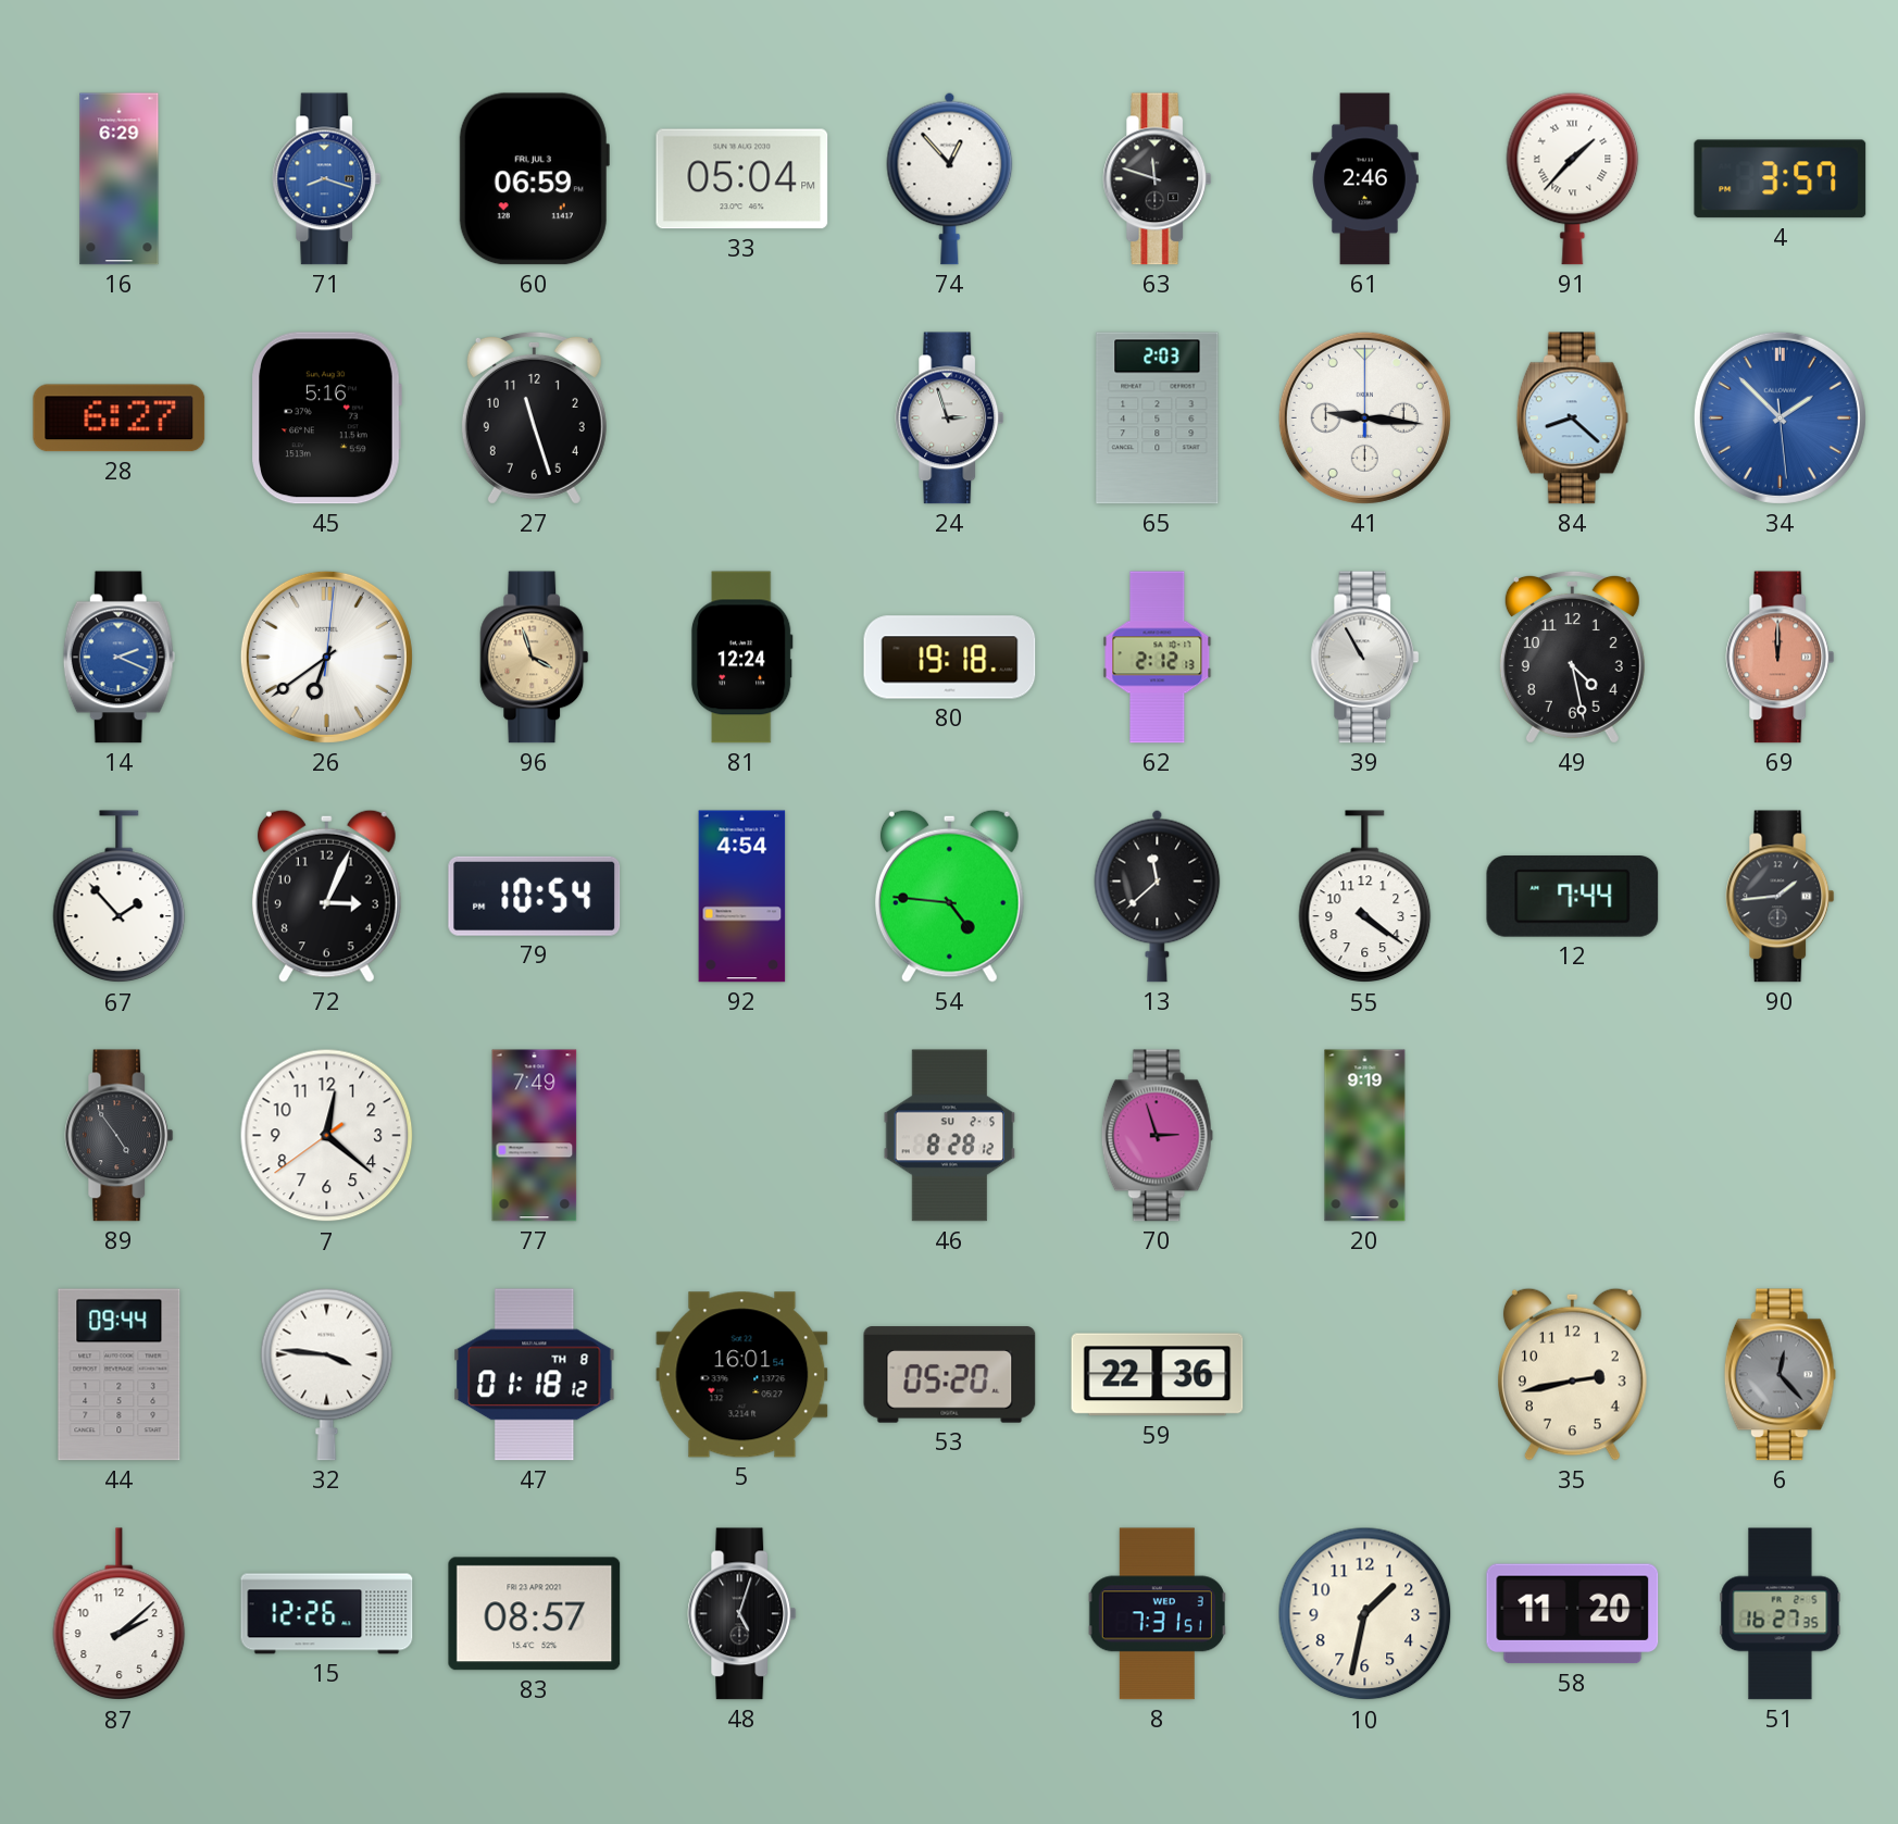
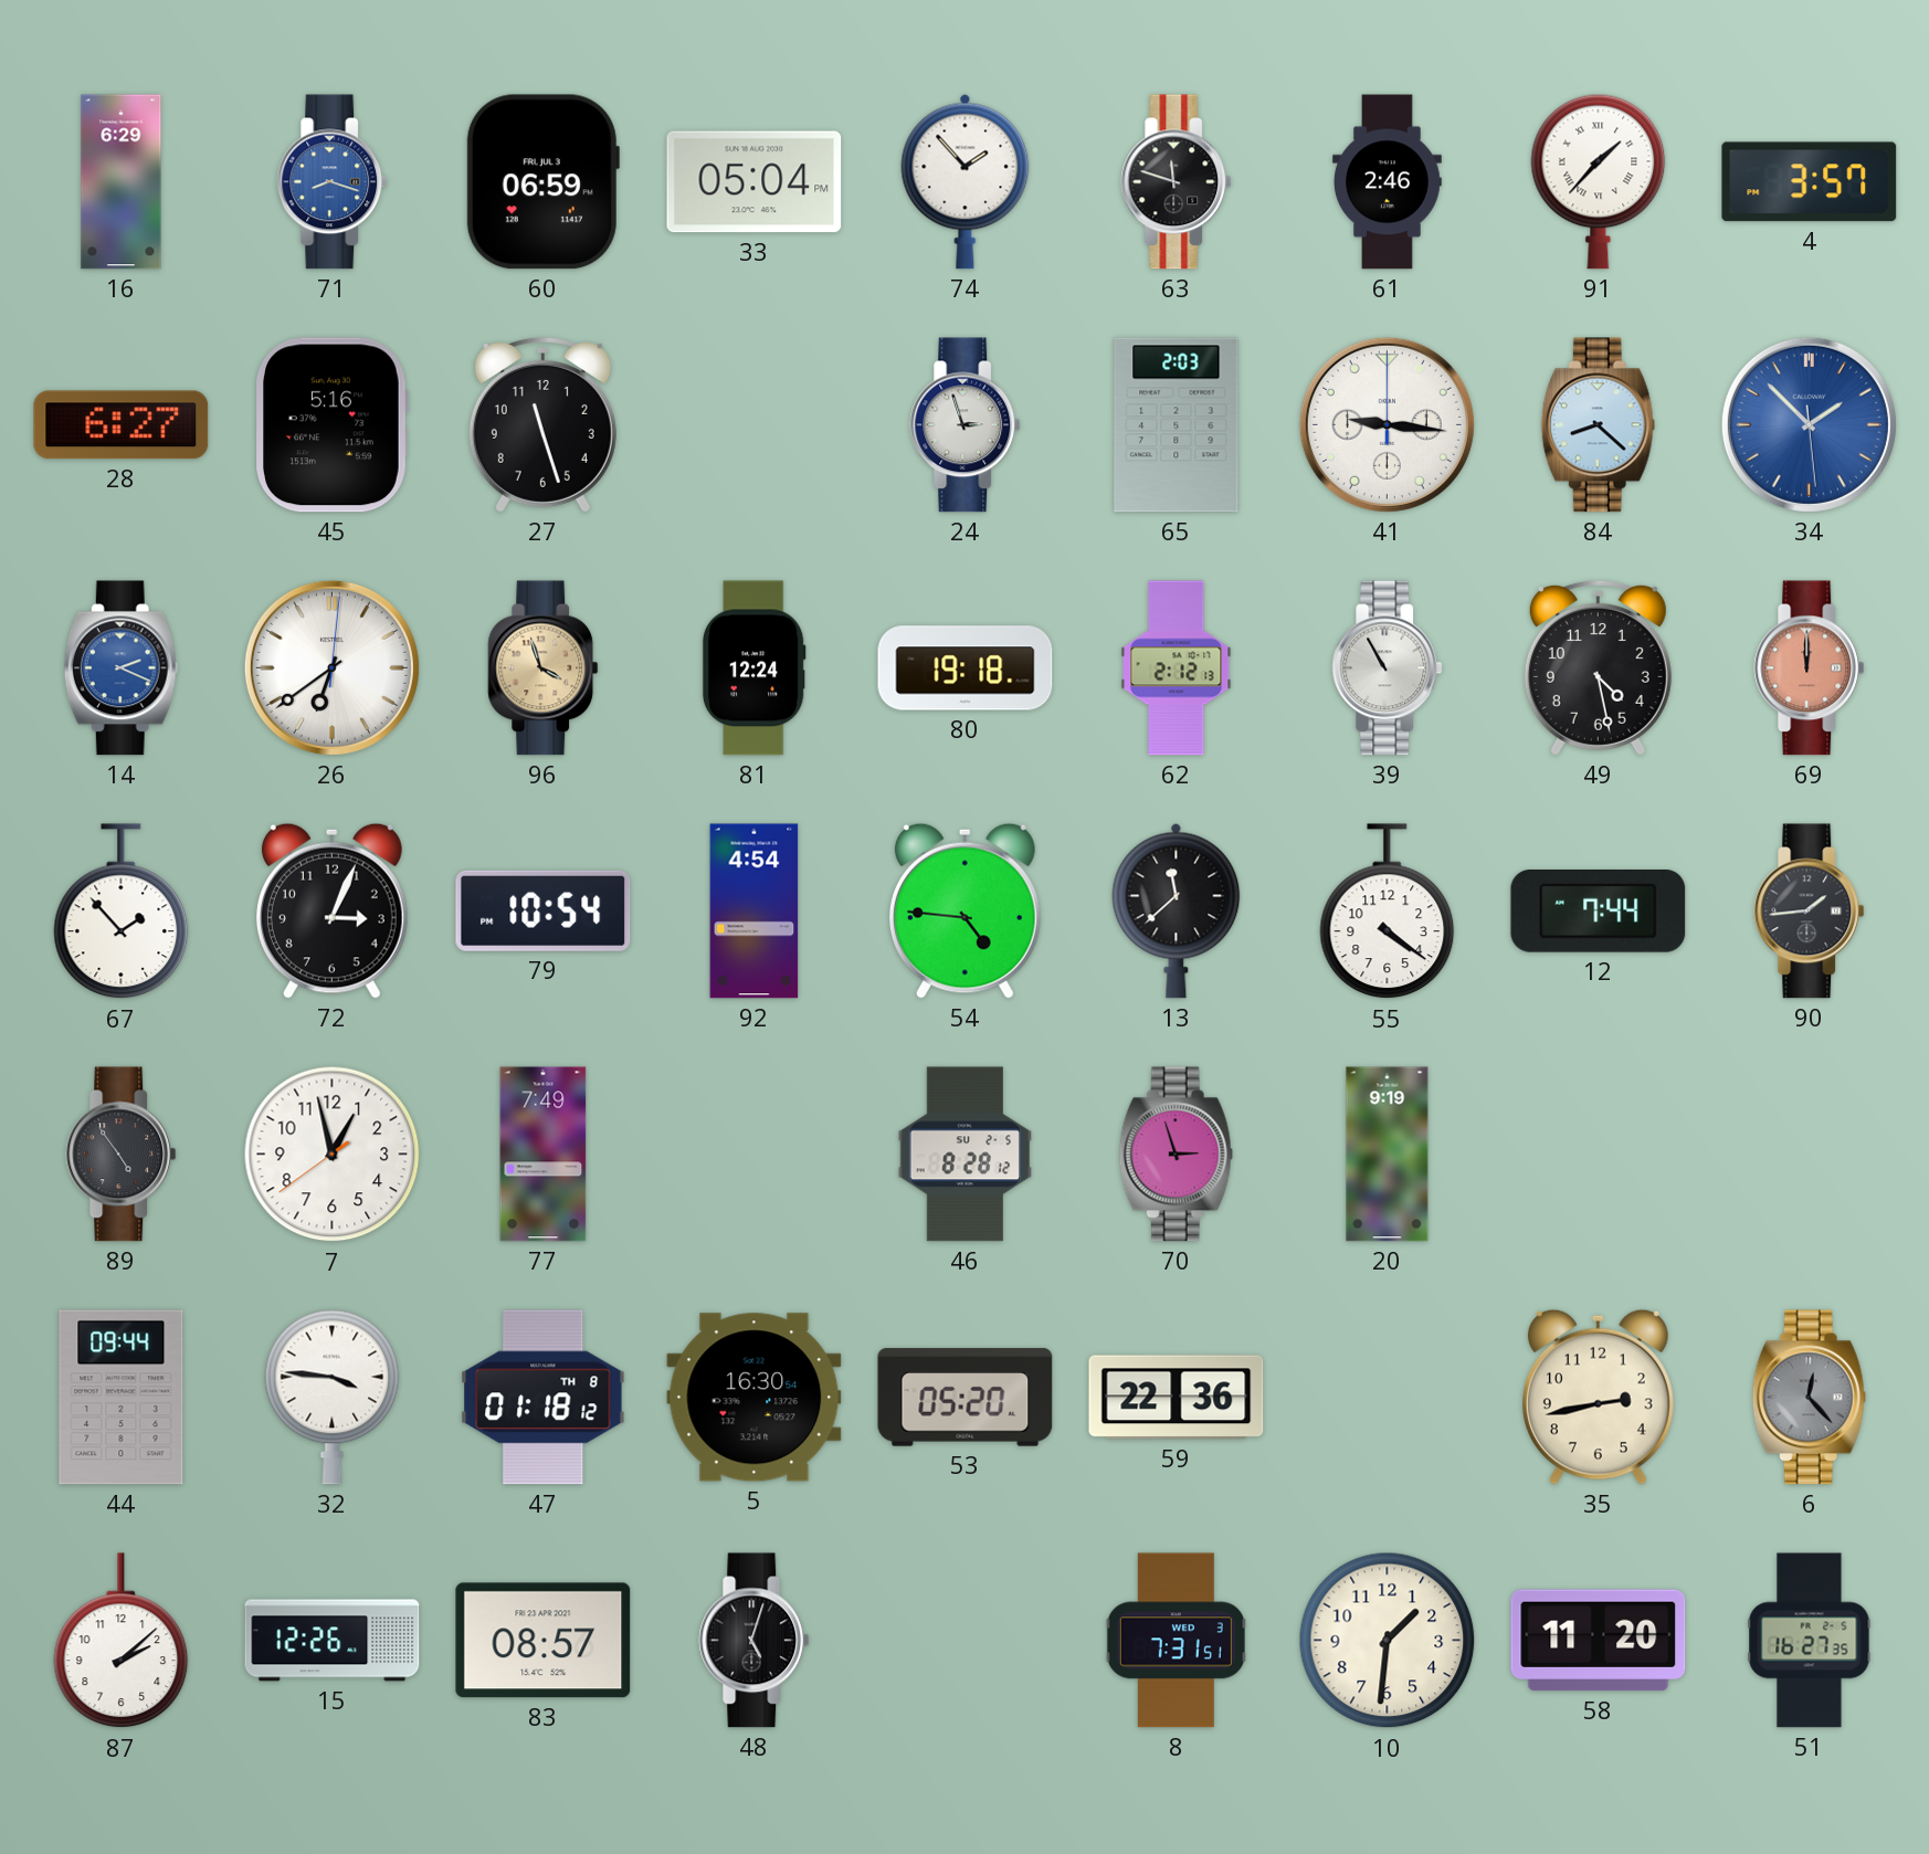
74: 12:53 -> 1:53
7: 12:21 -> 12:57
5: 16:01 -> 16:30
10: 1:32 -> 1:31
